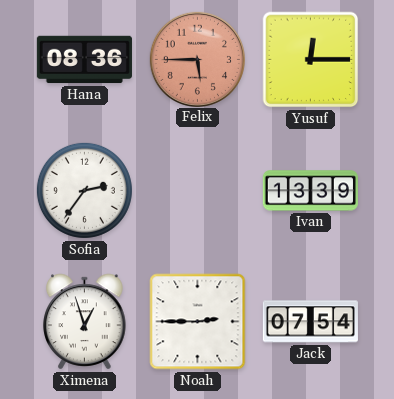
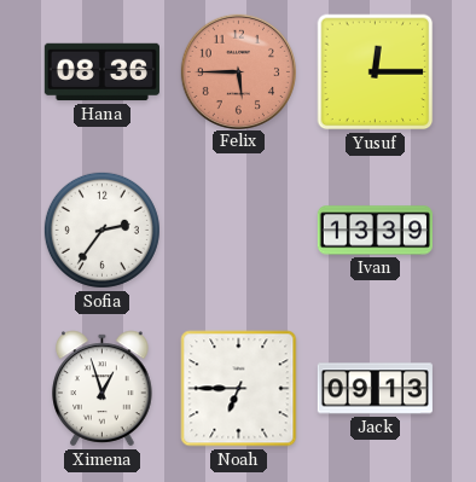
Noah: 2:45 -> 6:45
Jack: 07:54 -> 09:13
